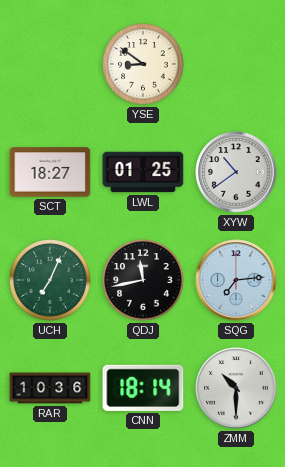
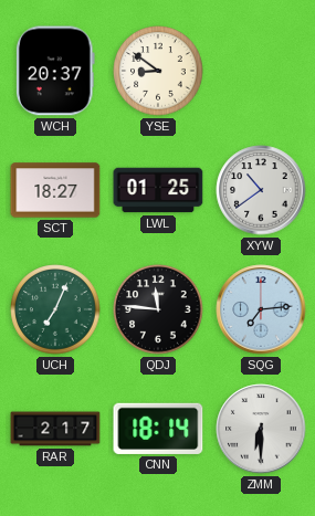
WCH: none -> 20:37
QDJ: 11:43 -> 11:46
RAR: 10:36 -> 2:17
ZMM: 10:30 -> 6:30
